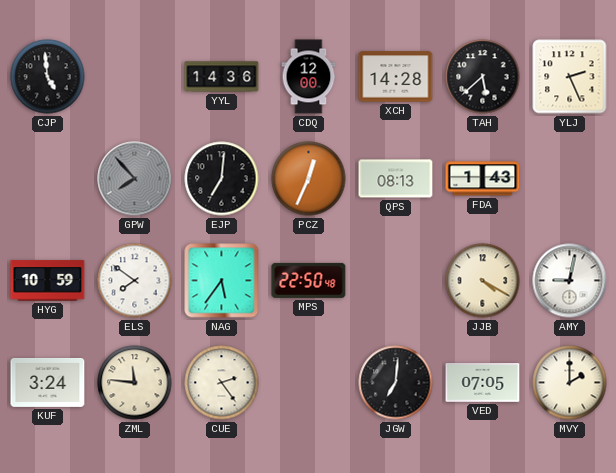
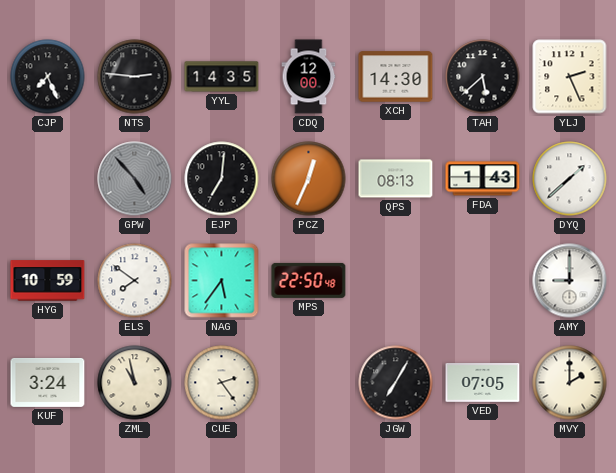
CJP: 4:59 -> 7:26
NTS: none -> 2:46
YYL: 14:36 -> 14:35
XCH: 14:28 -> 14:30
GPW: 7:53 -> 4:53
DYQ: none -> 1:38
JJB: 4:20 -> none
AMY: 9:02 -> 9:00
ZML: 11:46 -> 10:58
JGW: 7:01 -> 7:05
